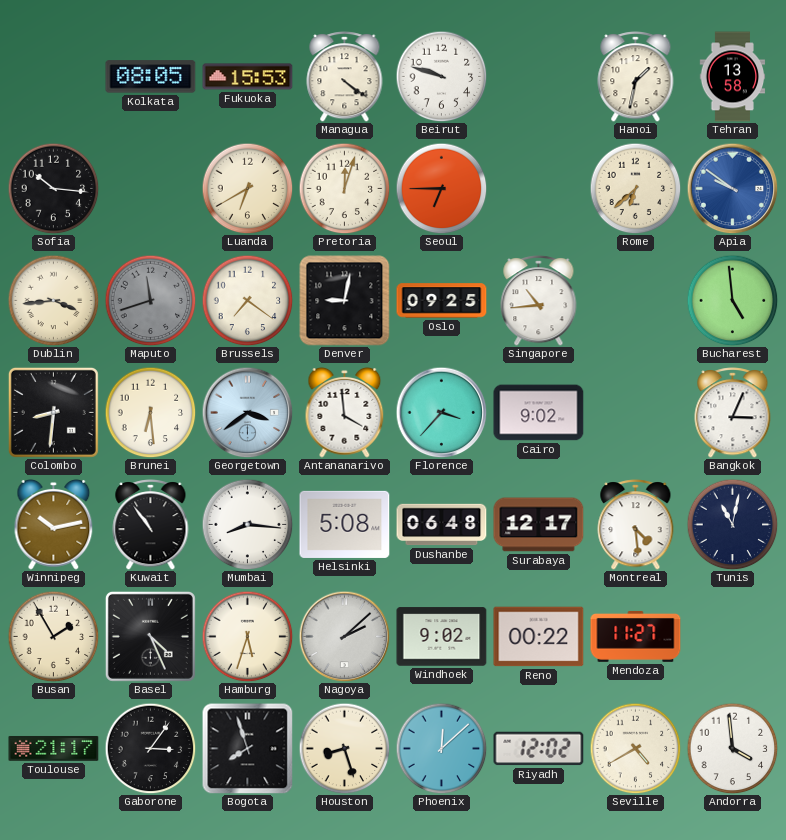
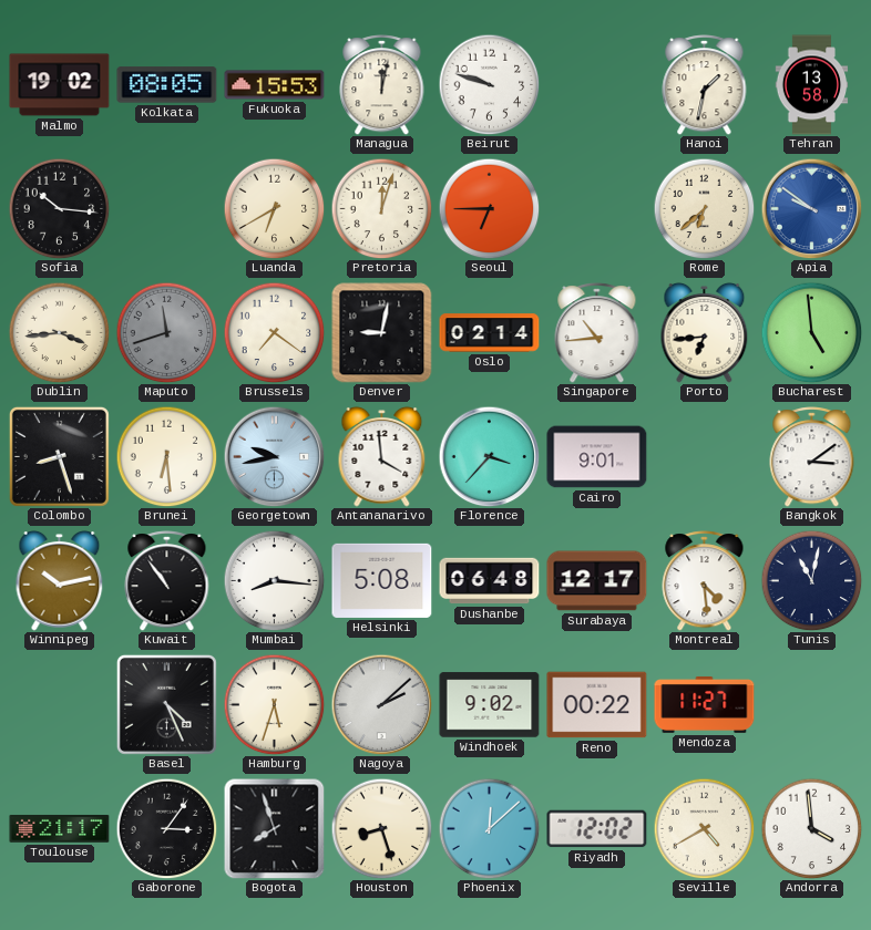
Malmo: none -> 19:02
Managua: 4:21 -> 12:02
Oslo: 09:25 -> 02:14
Porto: none -> 6:44
Colombo: 8:31 -> 8:27
Georgetown: 3:39 -> 9:43
Cairo: 9:02 -> 9:01
Bangkok: 3:04 -> 3:09
Busan: 1:55 -> none
